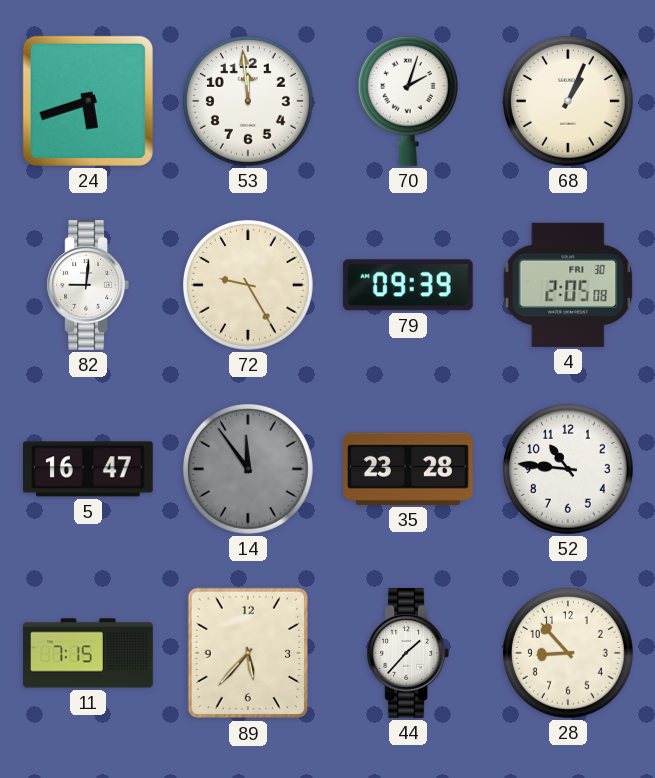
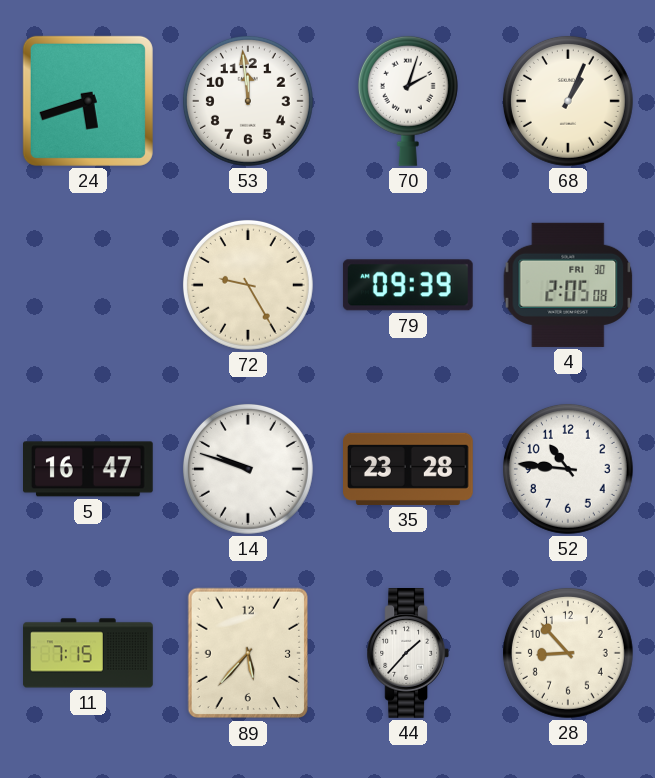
82: 9:01 -> none
14: 11:54 -> 9:48
14 dial: grey -> white
